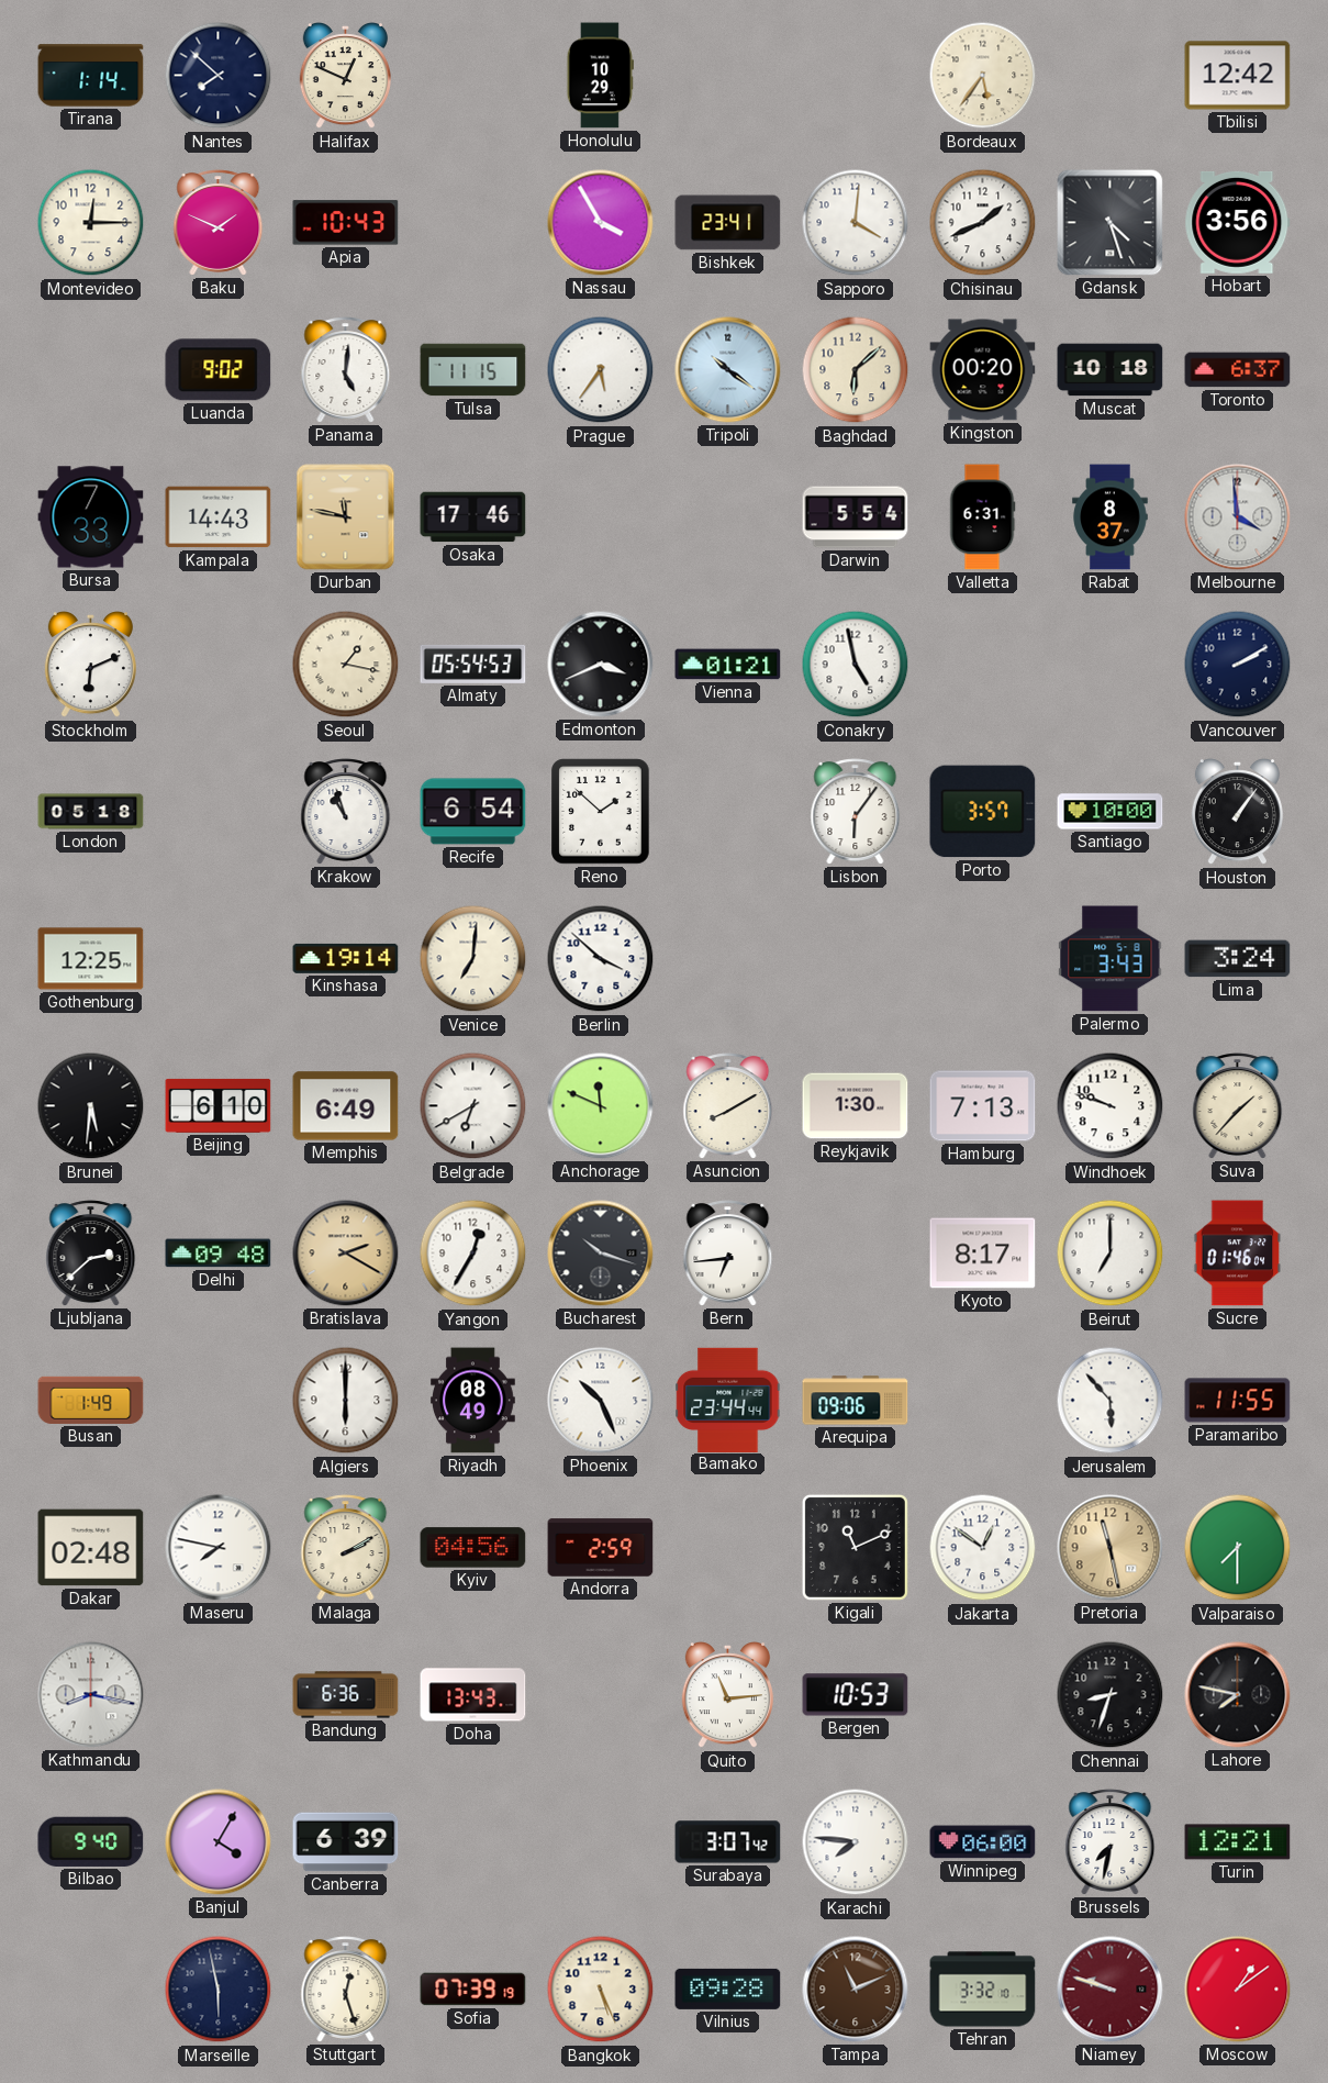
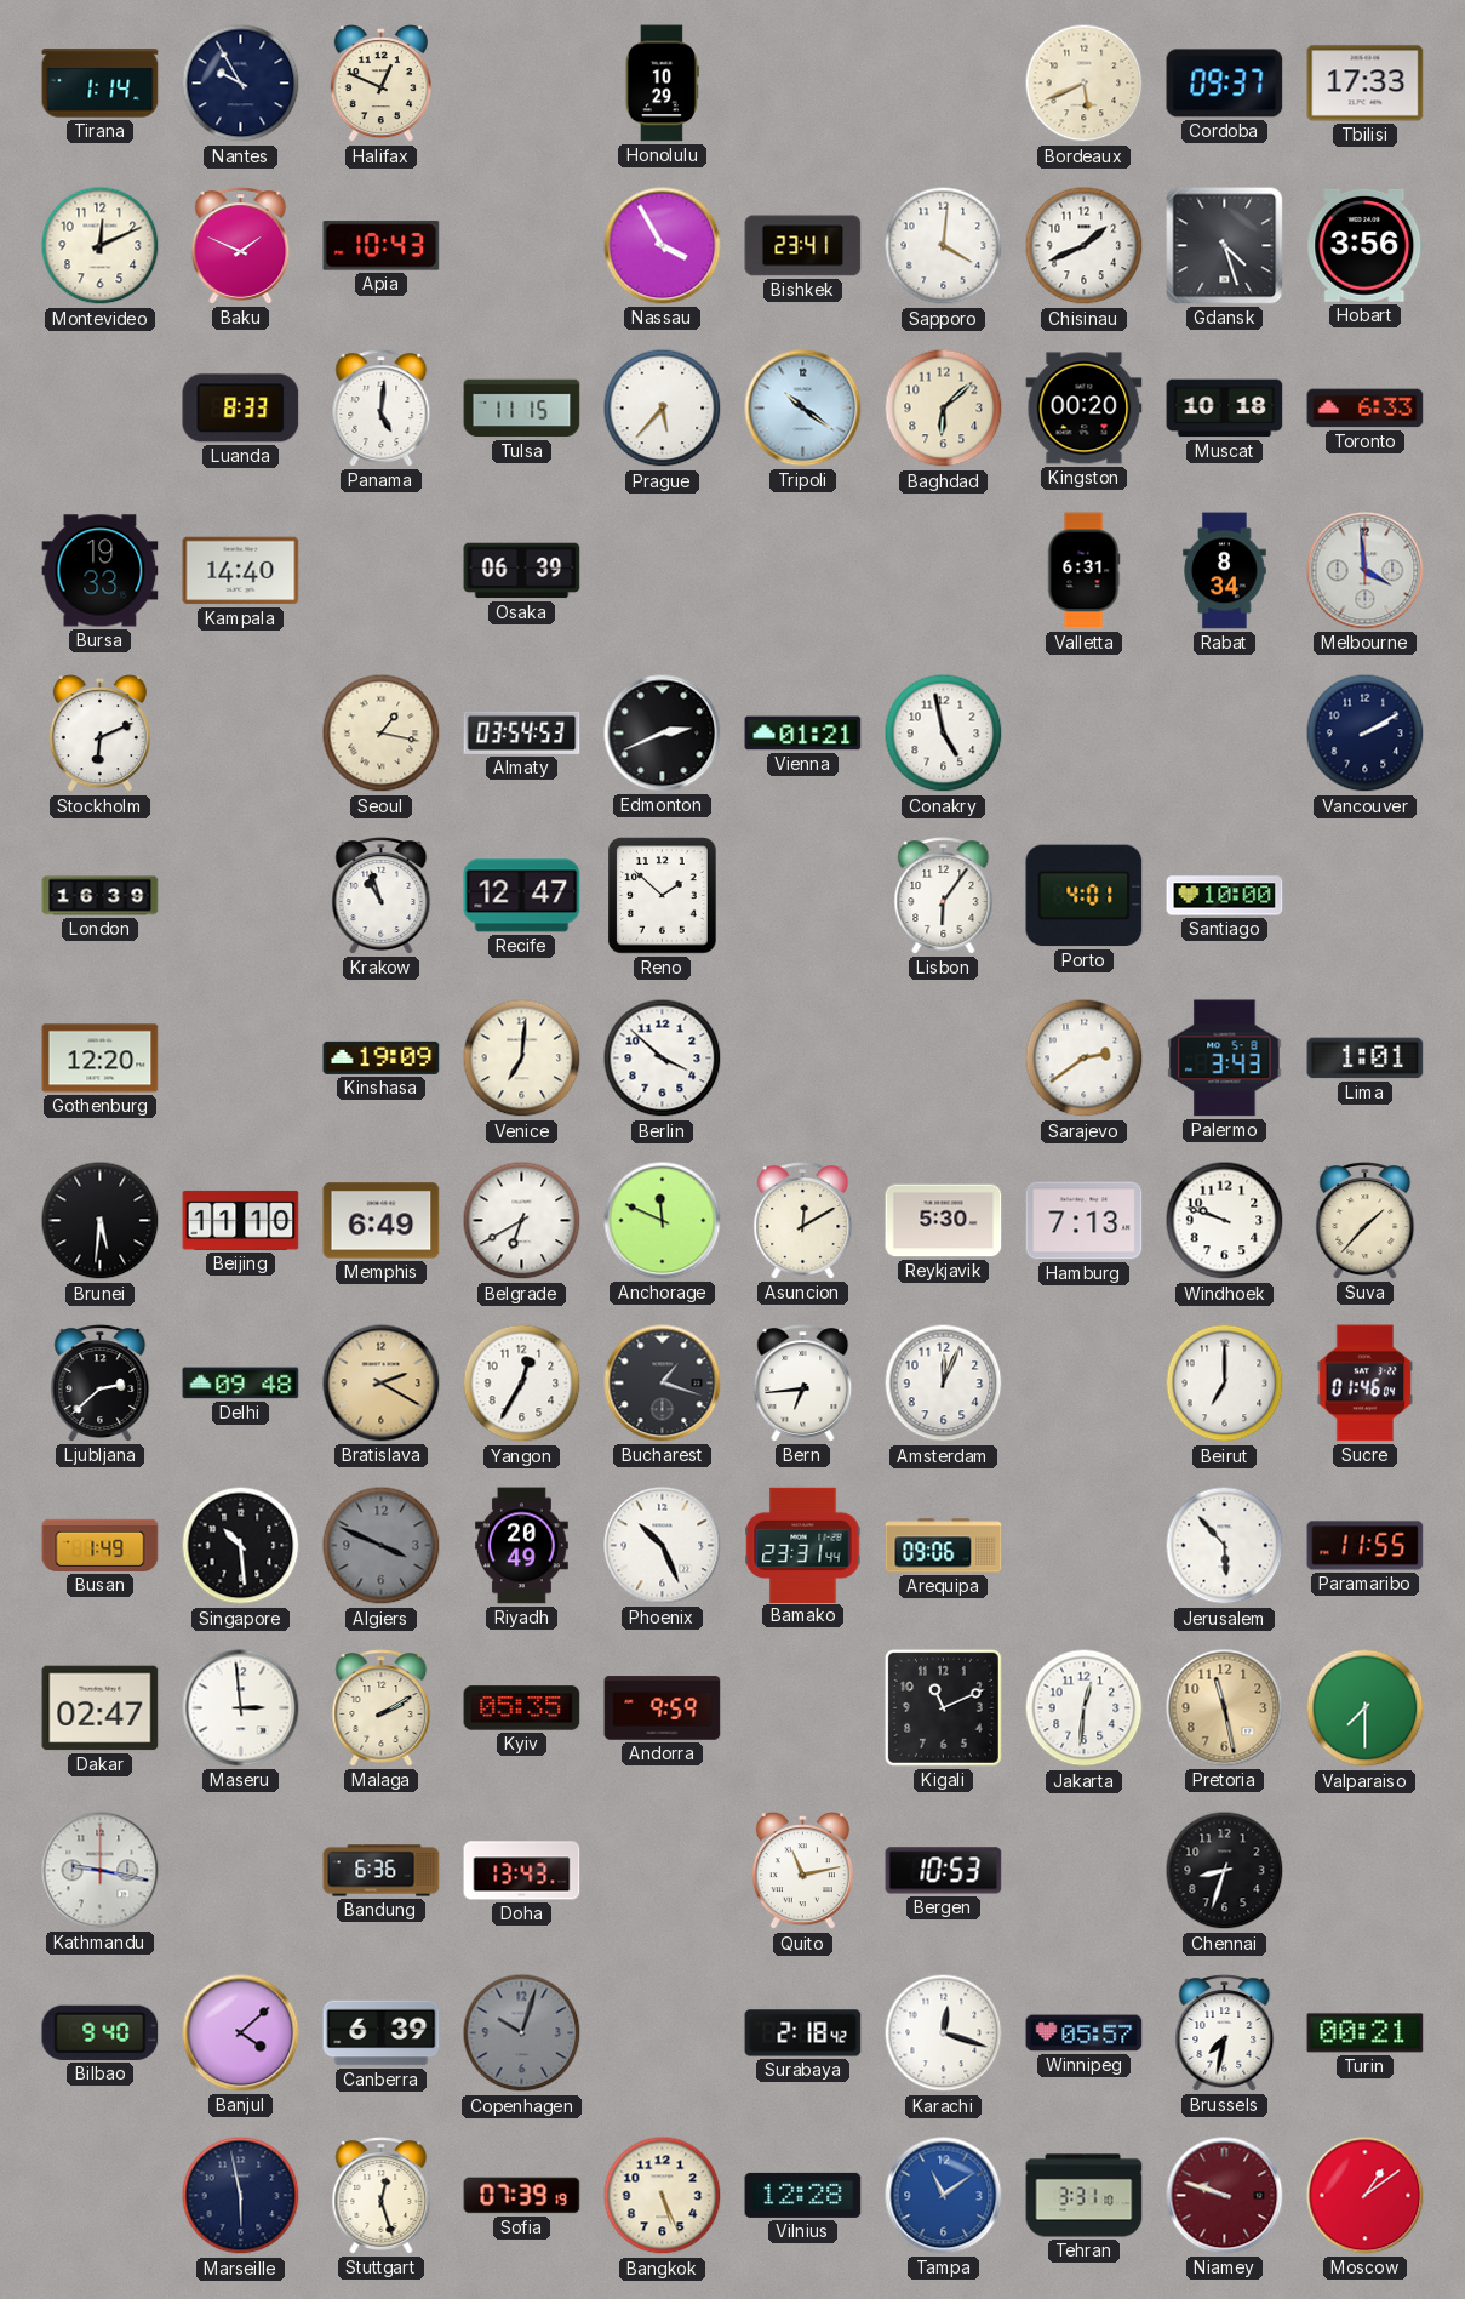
Nantes: 7:52 -> 9:55
Bordeaux: 5:36 -> 5:41
Cordoba: none -> 09:37
Tbilisi: 12:42 -> 17:33
Montevideo: 12:15 -> 12:11
Luanda: 9:02 -> 8:33
Prague: 5:36 -> 5:37
Toronto: 6:37 -> 6:33
Bursa: 7:33 -> 19:33
Kampala: 14:43 -> 14:40
Durban: 11:47 -> none
Osaka: 17:46 -> 06:39
Darwin: 5:54 -> none
Rabat: 8:37 -> 8:34
Almaty: 05:54 -> 03:54
Edmonton: 3:41 -> 2:41
London: 05:18 -> 16:39
Recife: 6:54 -> 12:47
Porto: 3:57 -> 4:01
Houston: 1:06 -> none
Gothenburg: 12:25 -> 12:20
Kinshasa: 19:14 -> 19:09
Sarajevo: none -> 2:39
Lima: 3:24 -> 1:01
Beijing: 6:10 -> 11:10
Asuncion: 8:10 -> 12:10
Reykjavik: 1:30 -> 5:30
Bucharest: 10:18 -> 1:18
Amsterdam: none -> 12:04
Kyoto: 8:17 -> none
Singapore: none -> 10:29
Algiers: 6:00 -> 3:49
Algiers dial: white -> grey
Riyadh: 08:49 -> 20:49
Bamako: 23:44 -> 23:31
Dakar: 02:48 -> 02:47
Maseru: 7:47 -> 2:59
Kyiv: 04:56 -> 05:35
Andorra: 2:59 -> 9:59
Jakarta: 12:51 -> 12:31
Kathmandu: 8:17 -> 9:17
Quito: 11:14 -> 11:13
Lahore: 7:47 -> none
Banjul: 4:05 -> 4:08
Copenhagen: none -> 10:03
Surabaya: 3:07 -> 2:18
Karachi: 7:46 -> 12:18
Winnipeg: 06:00 -> 05:57
Turin: 12:21 -> 00:21
Vilnius: 09:28 -> 12:28
Tampa: 11:11 -> 11:09
Tampa dial: brown -> blue
Tehran: 3:32 -> 3:31
